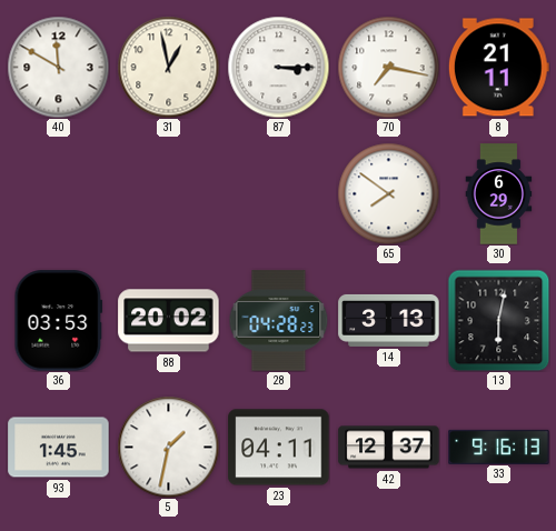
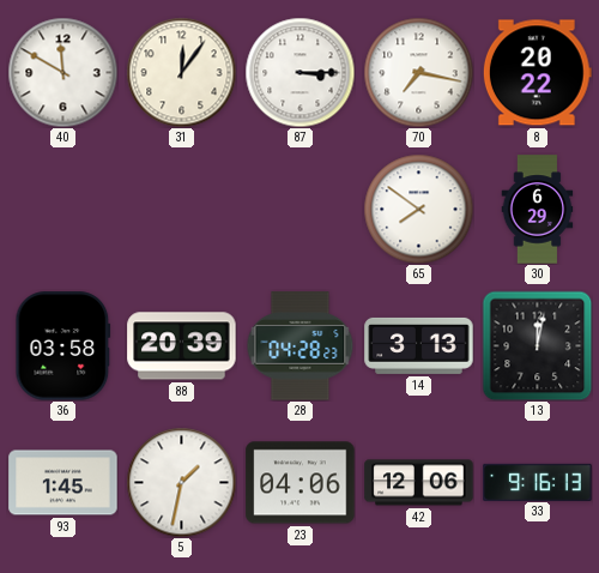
31: 12:58 -> 12:06
8: 21:11 -> 20:22
36: 03:53 -> 03:58
88: 20:02 -> 20:39
13: 6:02 -> 12:02
23: 04:11 -> 04:06
42: 12:37 -> 12:06
